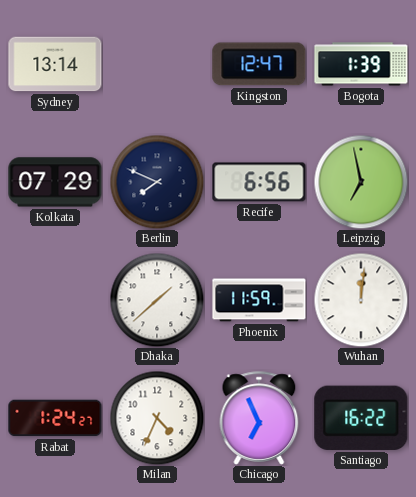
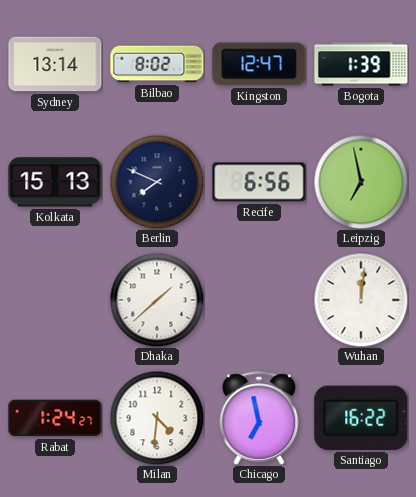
Bilbao: none -> 8:02
Kolkata: 07:29 -> 15:13
Phoenix: 11:59 -> none
Milan: 4:34 -> 4:31
Chicago: 6:56 -> 6:58
